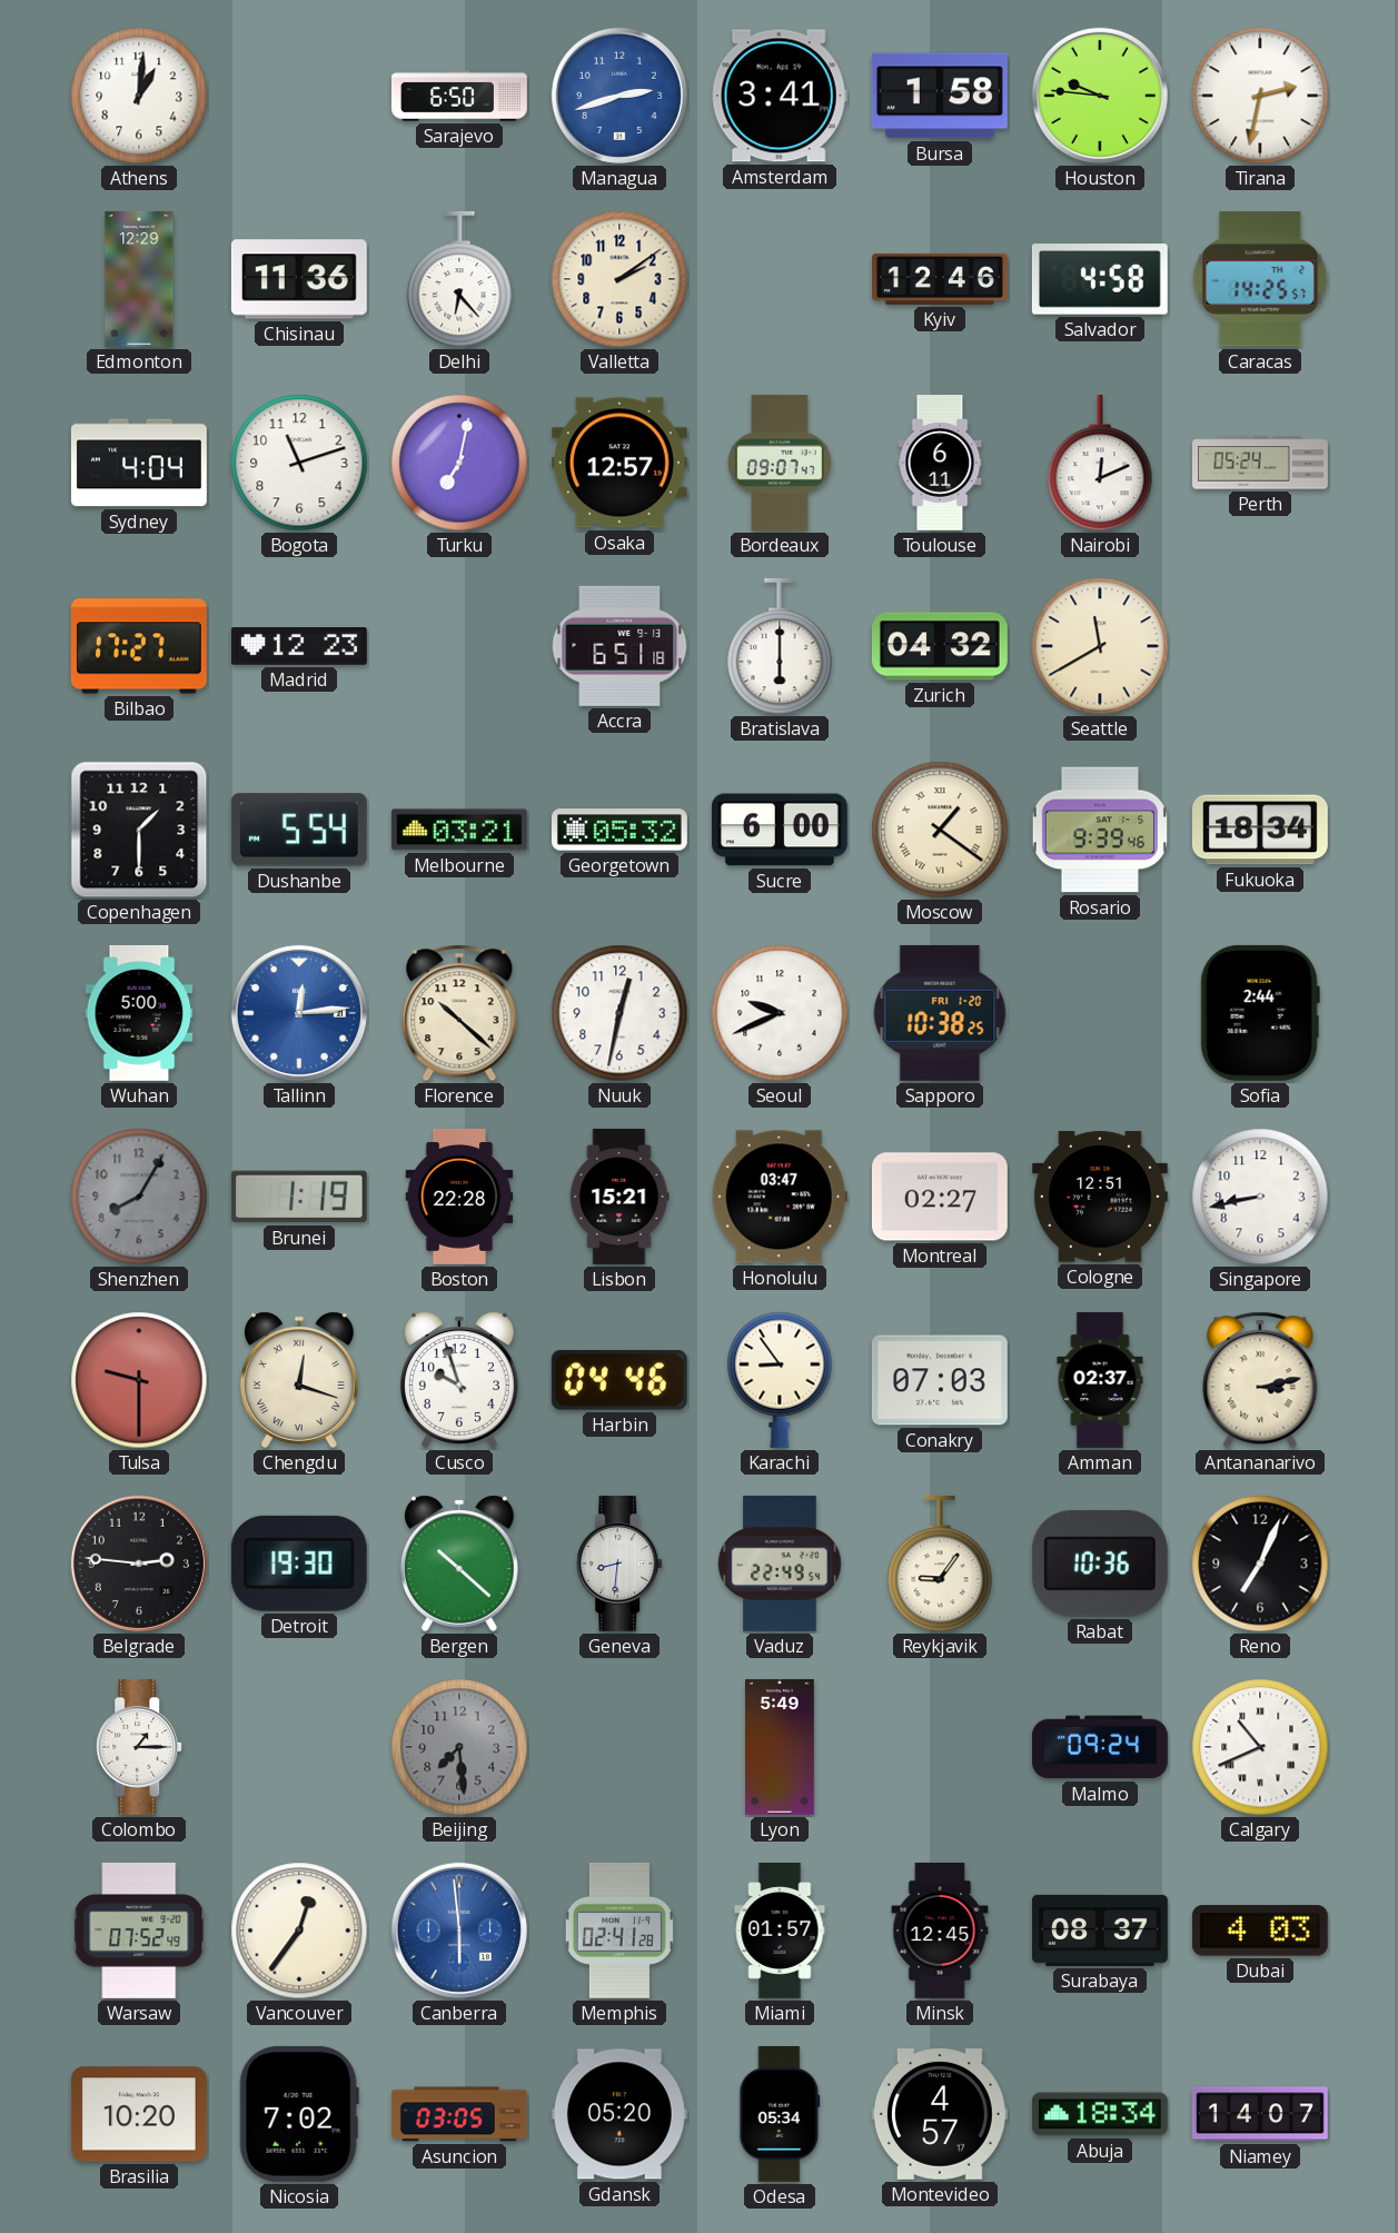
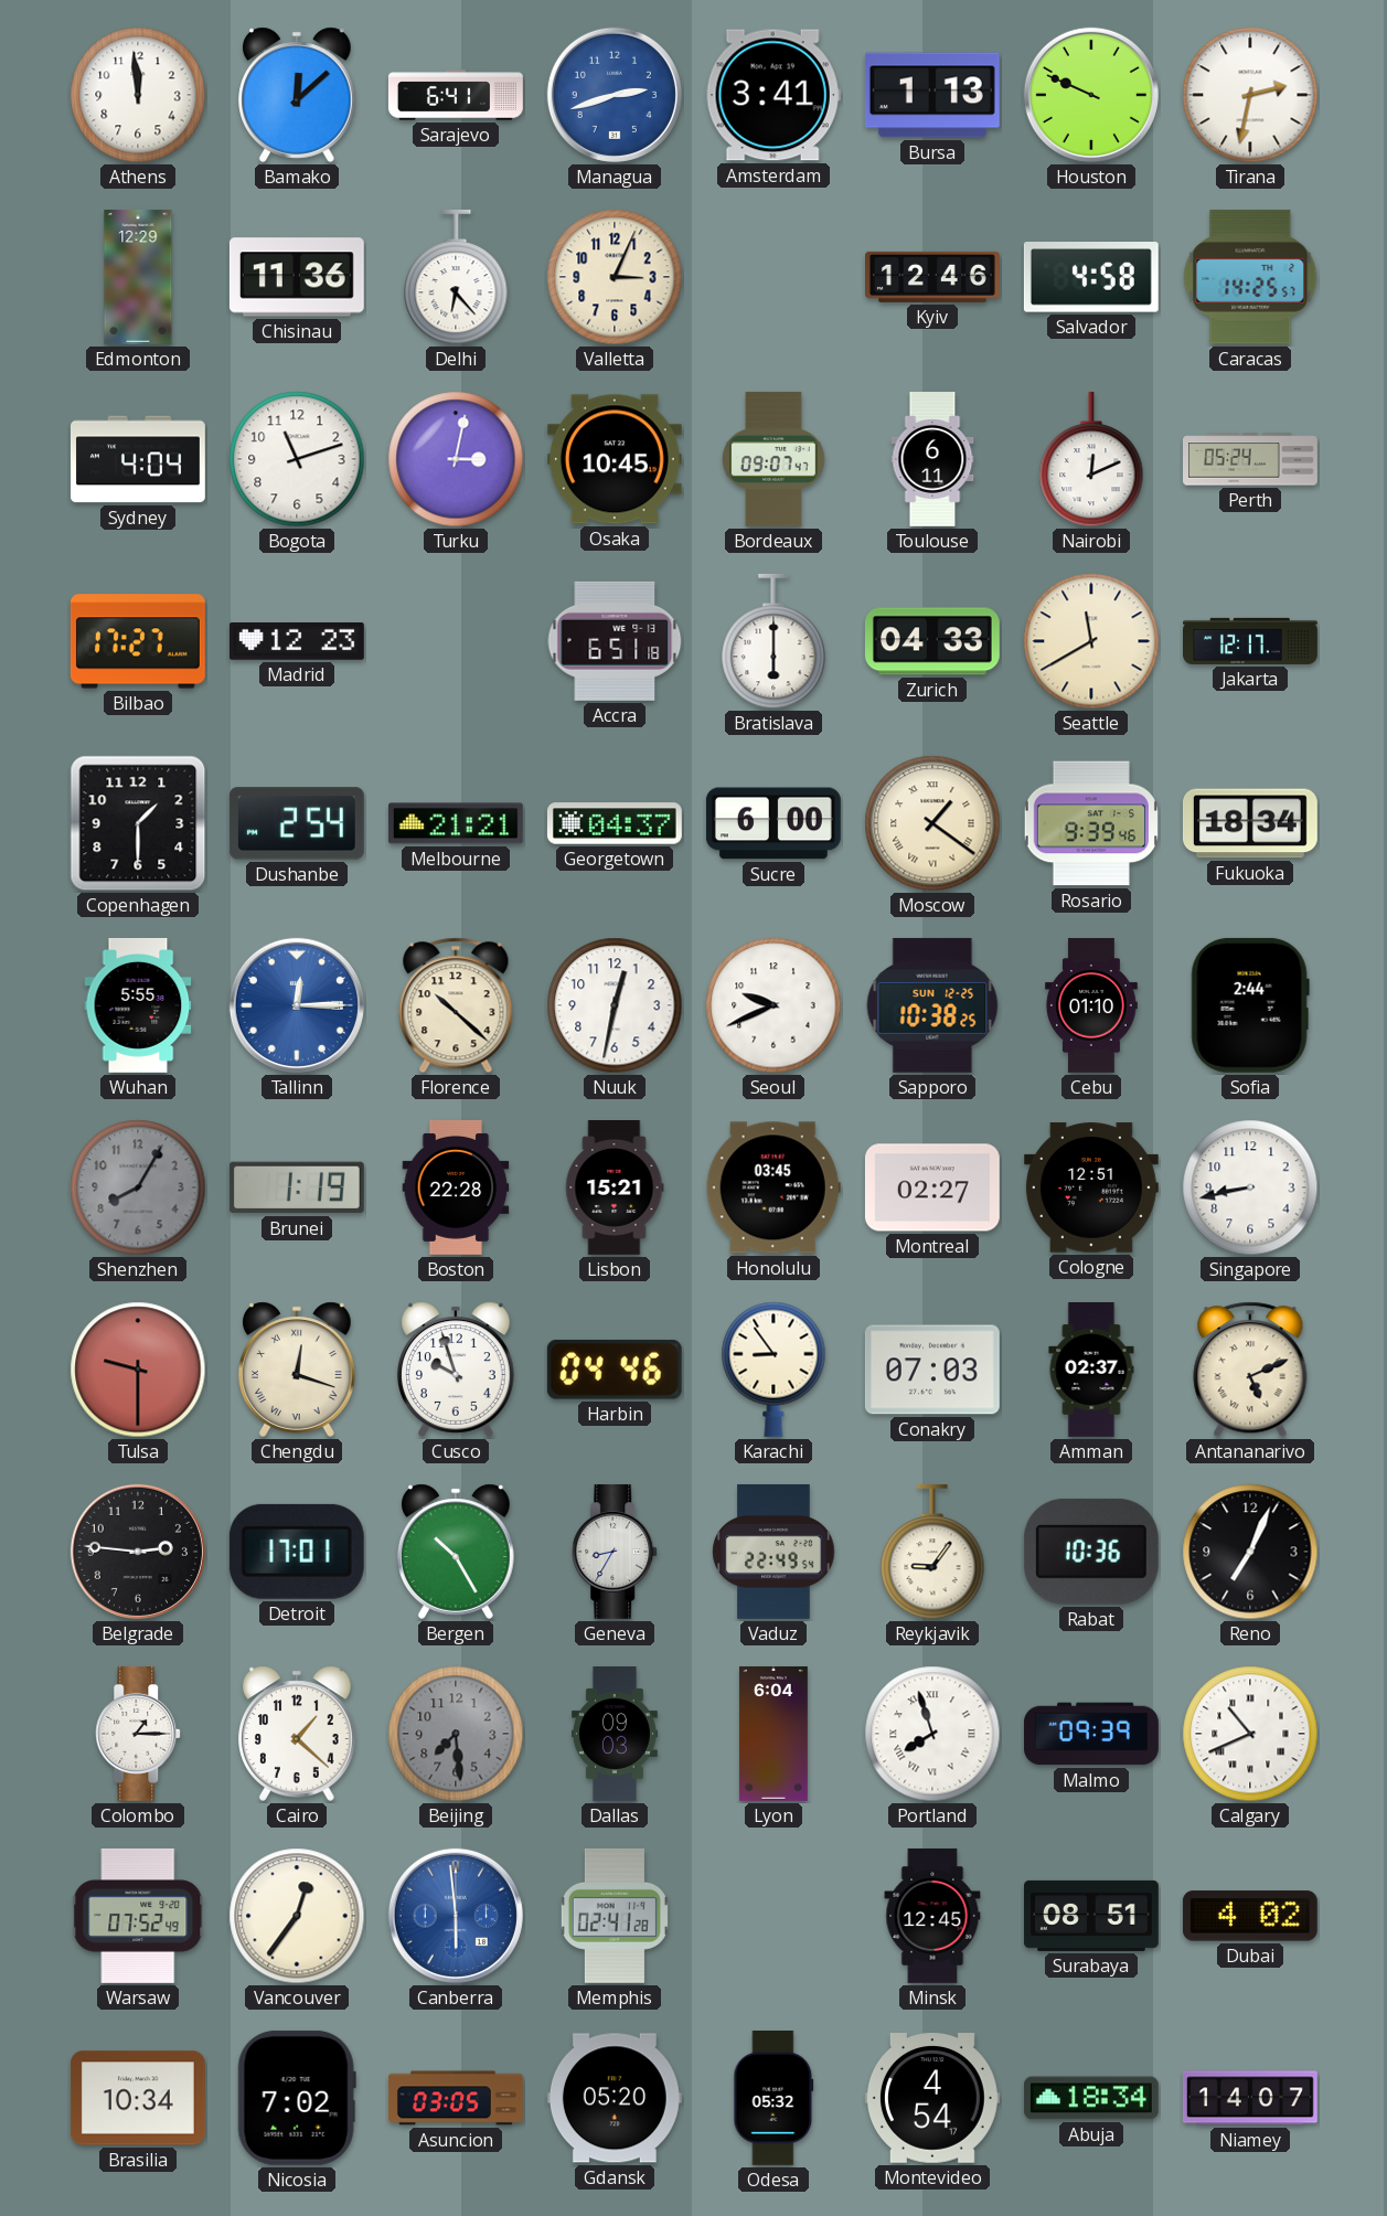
Athens: 1:01 -> 11:59
Bamako: none -> 12:08
Sarajevo: 6:50 -> 6:41
Bursa: 1:58 -> 1:13
Houston: 9:46 -> 9:49
Valletta: 2:09 -> 3:04
Turku: 7:02 -> 3:02
Osaka: 12:57 -> 10:45
Zurich: 04:32 -> 04:33
Jakarta: none -> 12:17
Dushanbe: 5:54 -> 2:54
Melbourne: 03:21 -> 21:21
Georgetown: 05:32 -> 04:37
Wuhan: 5:00 -> 5:55
Tallinn: 12:14 -> 12:15
Sapporo date: FRI 1-20 -> SUN 12-25
Cebu: none -> 01:10
Honolulu: 03:47 -> 03:45
Antananarivo: 3:13 -> 5:11
Detroit: 19:30 -> 17:01
Bergen: 10:22 -> 10:25
Geneva: 8:31 -> 8:35
Cairo: none -> 1:22
Dallas: none -> 09:03
Lyon: 5:49 -> 6:04
Portland: none -> 7:57
Malmo: 09:24 -> 09:39
Miami: 01:57 -> none
Surabaya: 08:37 -> 08:51
Dubai: 4:03 -> 4:02
Brasilia: 10:20 -> 10:34
Odesa: 05:34 -> 05:32
Montevideo: 4:57 -> 4:54
